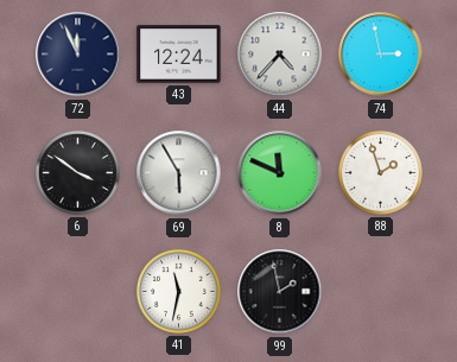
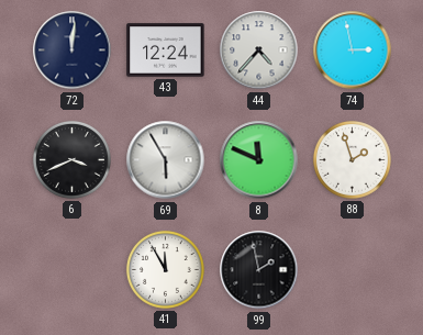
72: 11:56 -> 12:01
6: 3:51 -> 3:41
41: 11:32 -> 11:55
